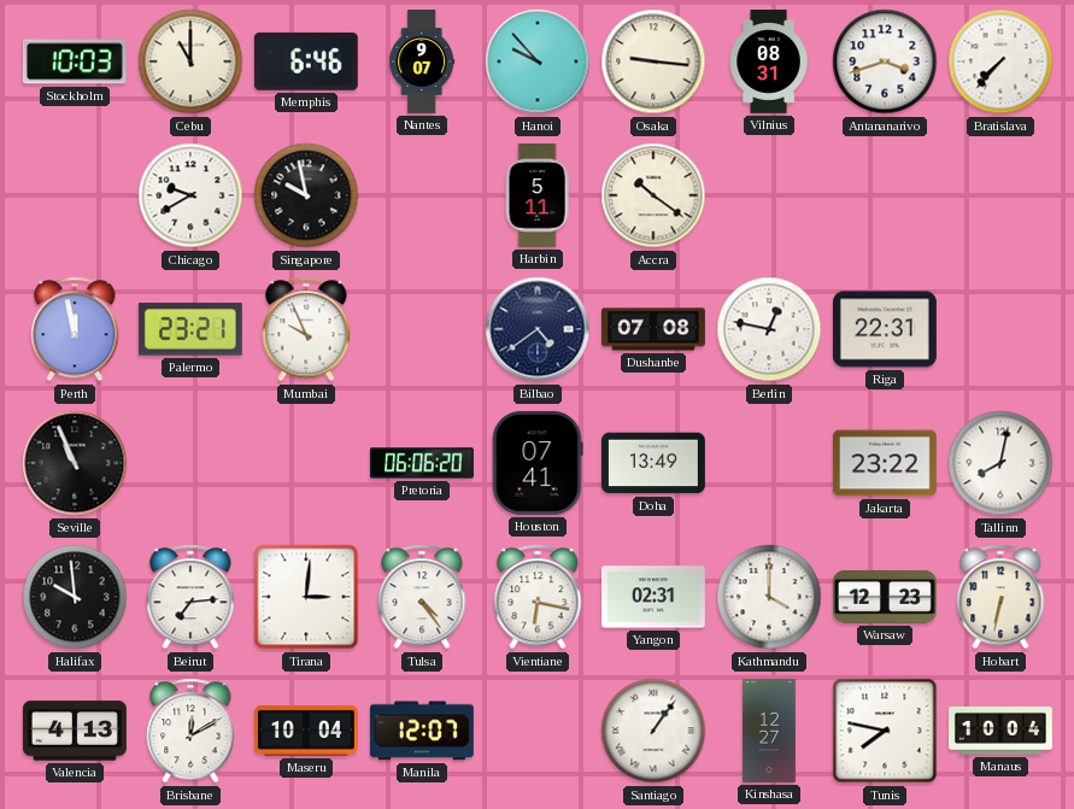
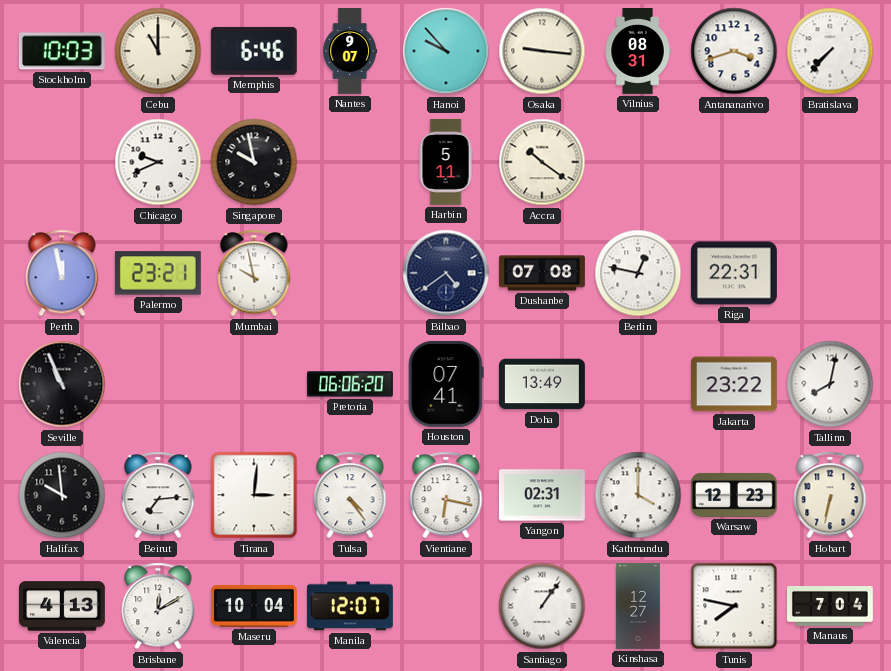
Chicago: 9:40 -> 9:41
Mumbai: 9:56 -> 9:58
Manaus: 10:04 -> 7:04
